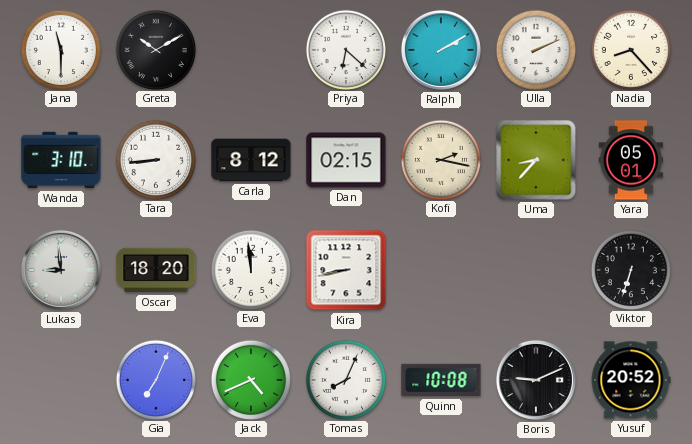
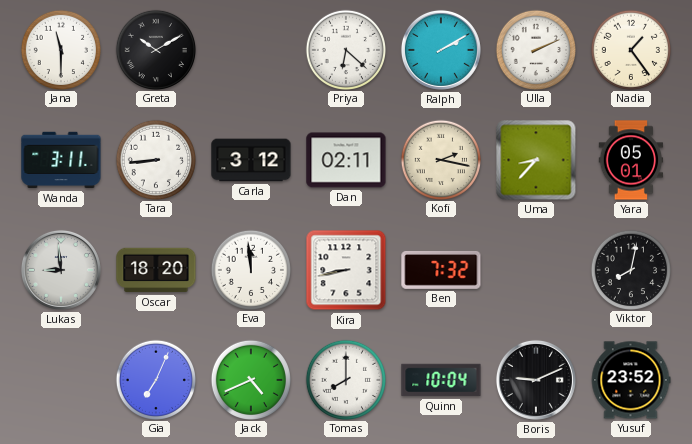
Nadia: 8:23 -> 1:24
Wanda: 3:10 -> 3:11
Carla: 8:12 -> 3:12
Dan: 02:15 -> 02:11
Ben: none -> 7:32
Viktor: 6:33 -> 8:02
Tomas: 8:04 -> 8:00
Quinn: 10:08 -> 10:04
Yusuf: 20:52 -> 23:52
